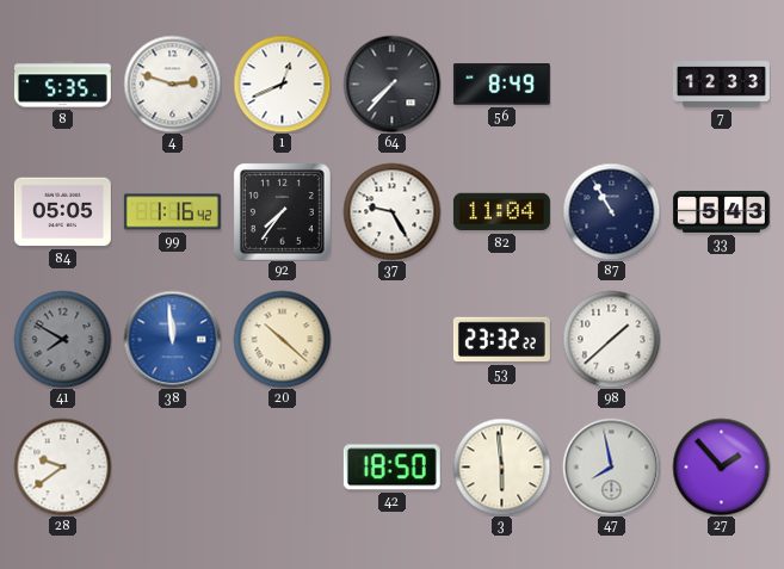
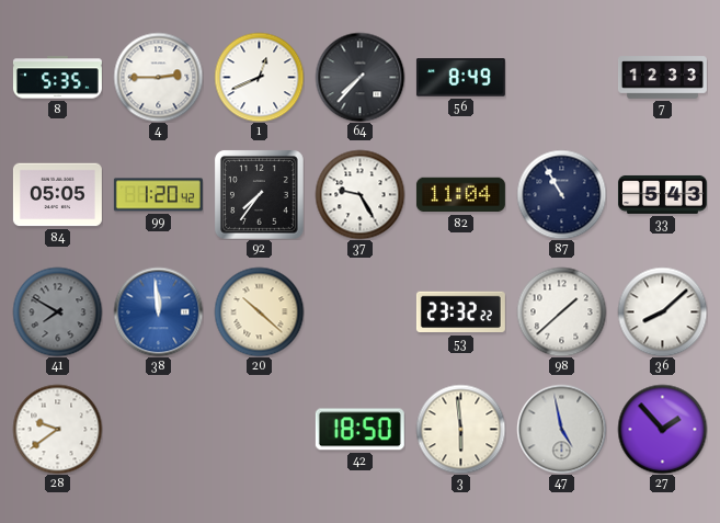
4: 2:48 -> 2:45
99: 1:16 -> 1:20
36: none -> 8:08
47: 7:58 -> 4:58
